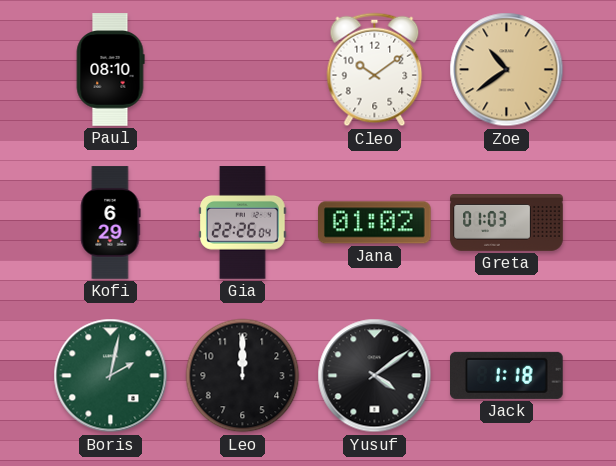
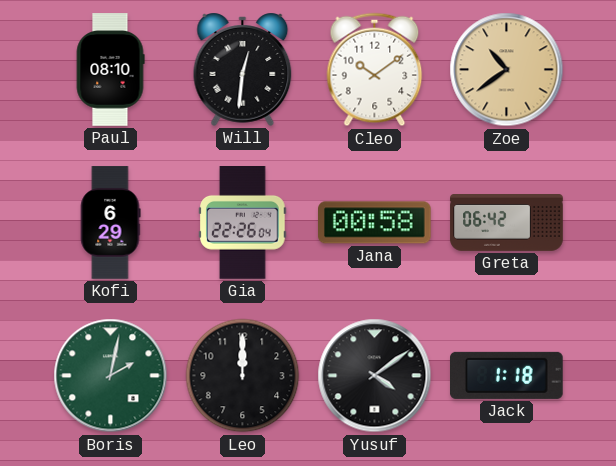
Will: none -> 12:31
Jana: 01:02 -> 00:58
Greta: 01:03 -> 06:42
